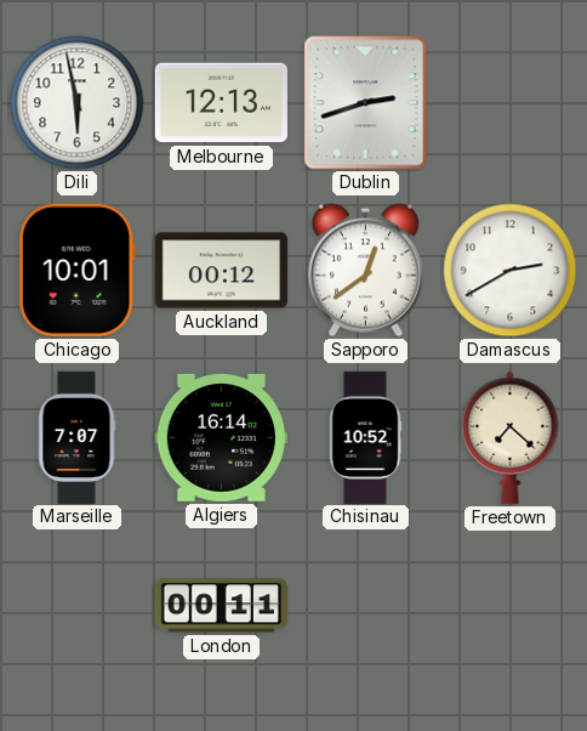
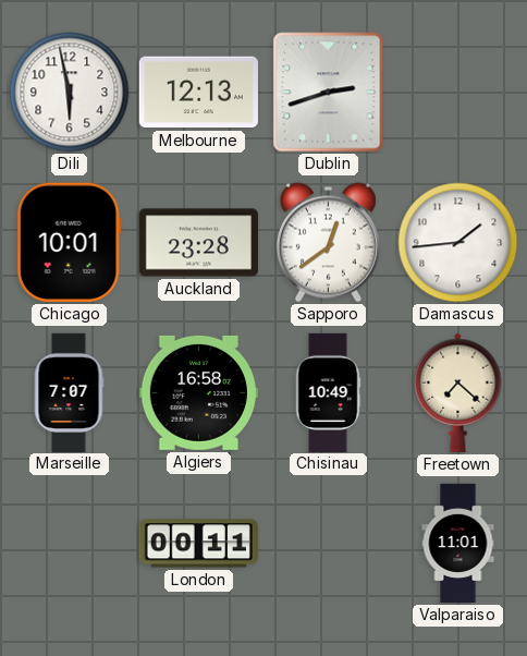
Auckland: 00:12 -> 23:28
Damascus: 2:40 -> 1:44
Algiers: 16:14 -> 16:58
Chisinau: 10:52 -> 10:49
Valparaiso: none -> 11:01
